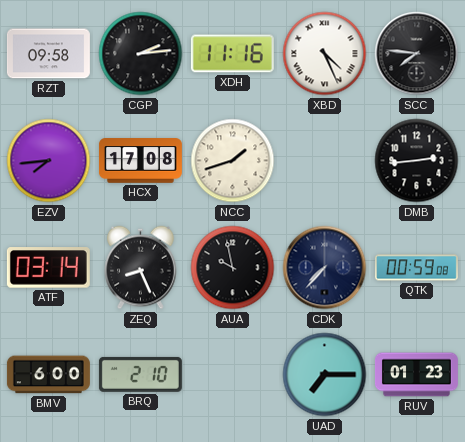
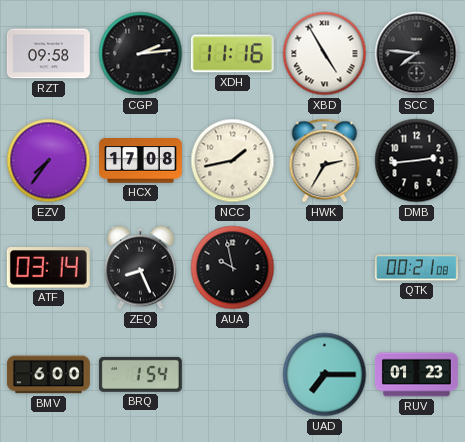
XBD: 4:26 -> 4:55
EZV: 7:44 -> 7:36
NCC: 1:42 -> 1:43
HWK: none -> 2:35
CDK: 7:37 -> none
QTK: 00:59 -> 00:21
BRQ: 2:10 -> 1:54
